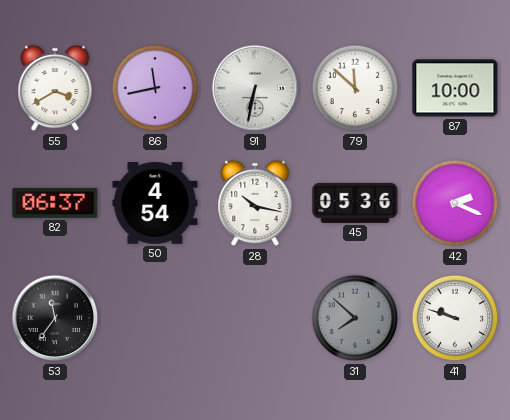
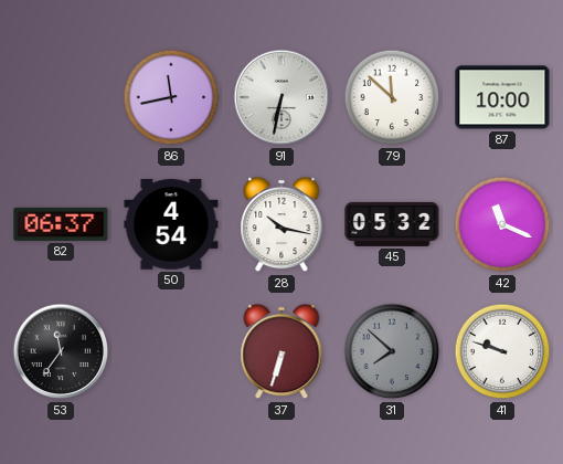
55: 3:40 -> none
45: 05:36 -> 05:32
42: 2:19 -> 11:19
37: none -> 6:33
